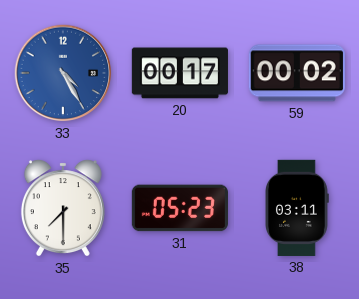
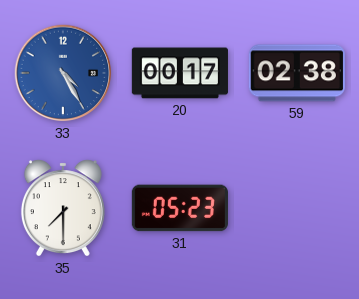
59: 00:02 -> 02:38
38: 03:11 -> none
